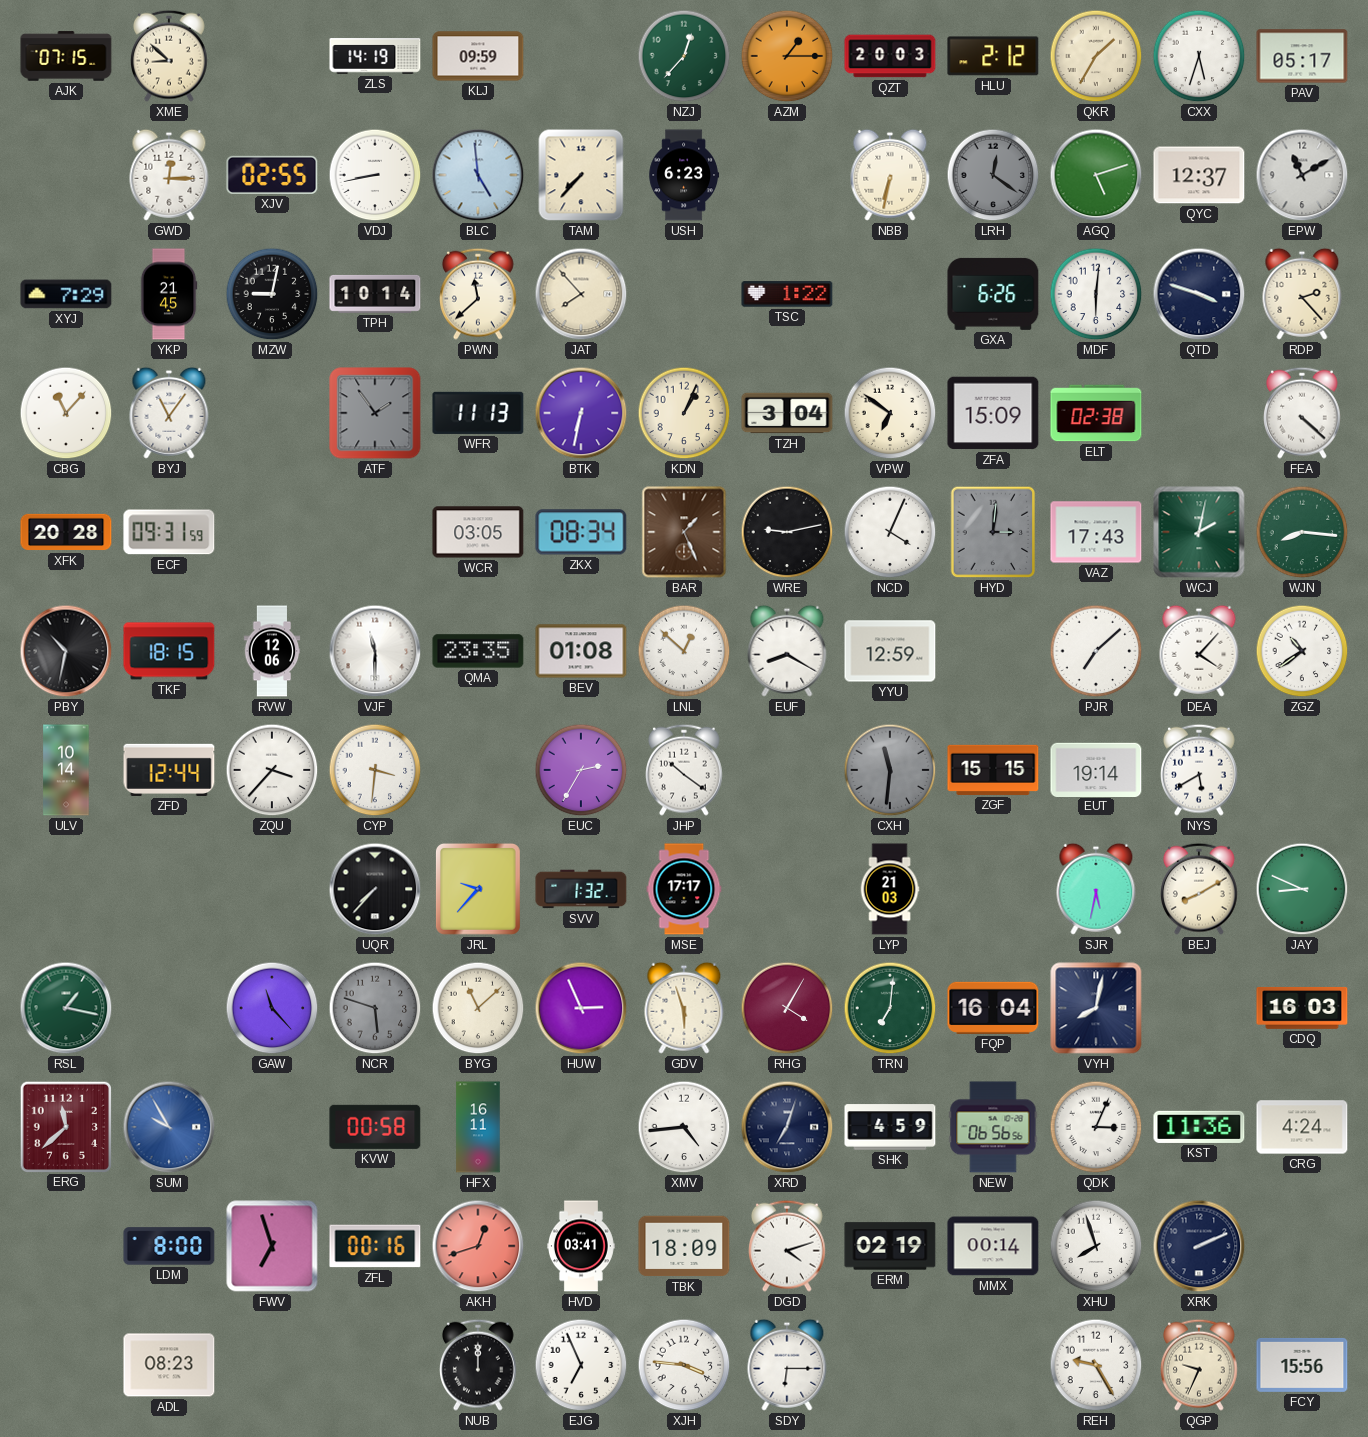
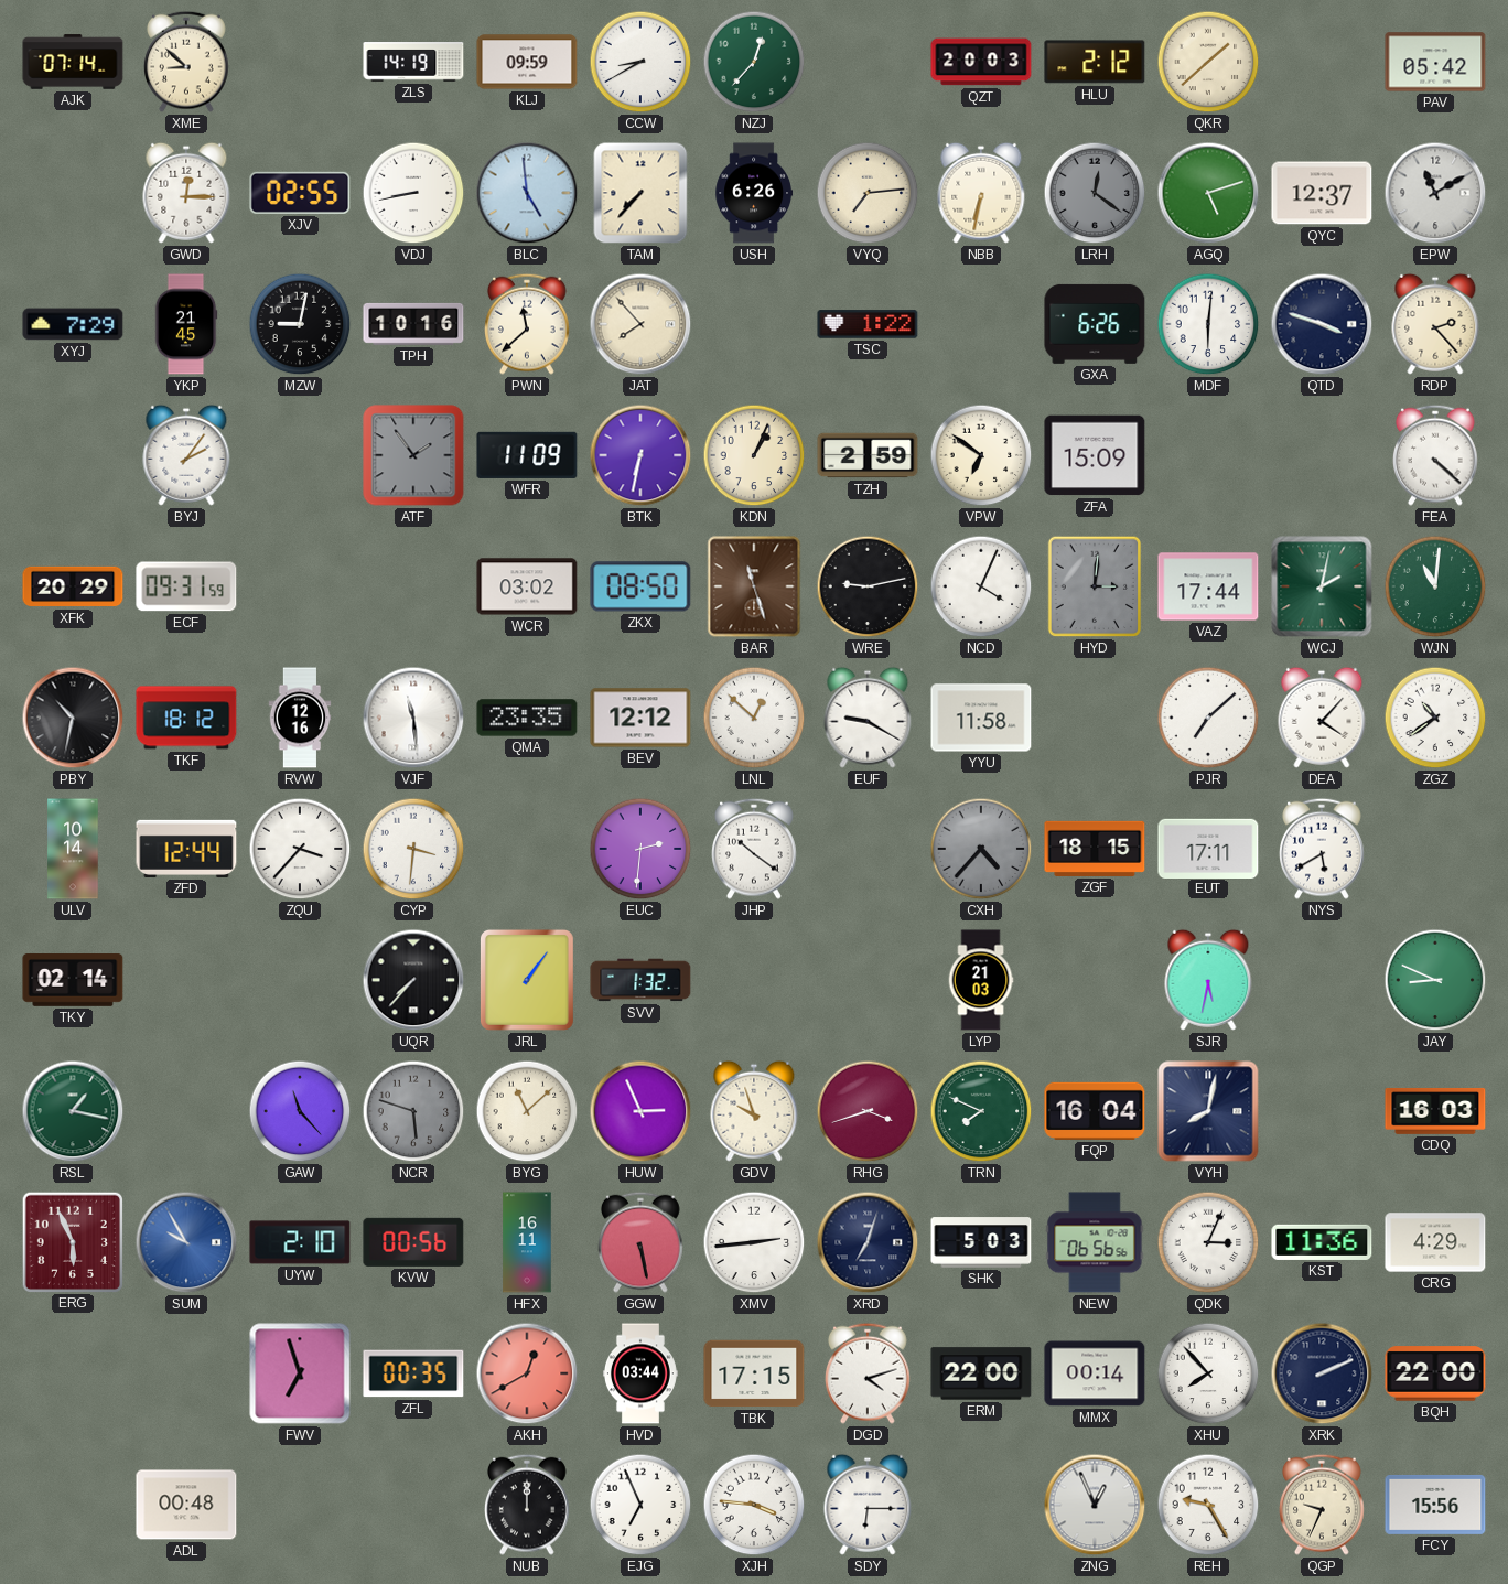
AJK: 07:15 -> 07:14
CCW: none -> 8:40
AZM: 1:15 -> none
QKR: 1:35 -> 1:38
CXX: 5:33 -> none
PAV: 05:17 -> 05:42
USH: 6:23 -> 6:26
VYQ: none -> 7:14
TPH: 10:14 -> 10:16
CBG: 11:07 -> none
BYJ: 11:06 -> 2:06
WFR: 11:13 -> 11:09
TZH: 3:04 -> 2:59
ELT: 02:38 -> none
XFK: 20:28 -> 20:29
WCR: 03:05 -> 03:02
ZKX: 08:34 -> 08:50
BAR: 1:26 -> 11:27
VAZ: 17:43 -> 17:44
WJN: 8:16 -> 11:01
TKF: 18:15 -> 18:12
RVW: 12:06 -> 12:16
VJF: 11:30 -> 11:29
BEV: 01:08 -> 12:12
EUF: 8:20 -> 9:20
YYU: 12:59 -> 11:58
EUC: 2:35 -> 2:31
CXH: 11:31 -> 4:37
ZGF: 15:15 -> 18:15
EUT: 19:14 -> 17:11
TKY: none -> 02:14
JRL: 9:37 -> 1:06
MSE: 17:17 -> none
BEJ: 8:10 -> none
GDV: 5:57 -> 9:57
RHG: 4:05 -> 3:42
TRN: 7:01 -> 7:49
ERG: 11:38 -> 5:56
UYW: none -> 2:10
KVW: 00:58 -> 00:56
GGW: none -> 5:28
XMV: 4:44 -> 2:44
SHK: 4:59 -> 5:03
CRG: 4:24 -> 4:29
LDM: 8:00 -> none
ZFL: 00:16 -> 00:35
AKH: 12:42 -> 12:40
HVD: 03:41 -> 03:44
TBK: 18:09 -> 17:15
ERM: 02:19 -> 22:00
XHU: 7:57 -> 7:53
BQH: none -> 22:00
ADL: 08:23 -> 00:48
ZNG: none -> 12:56
